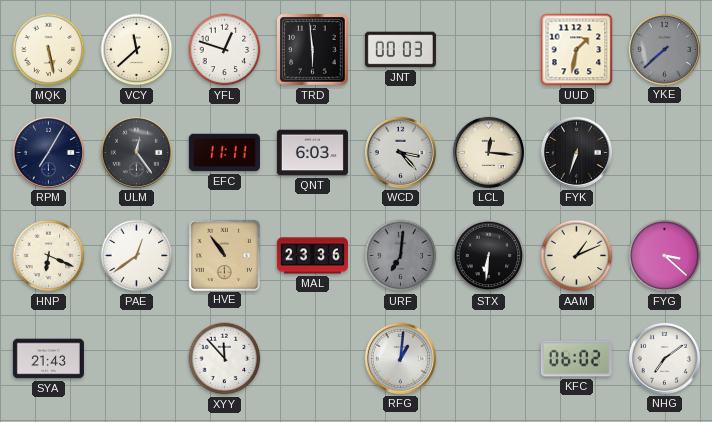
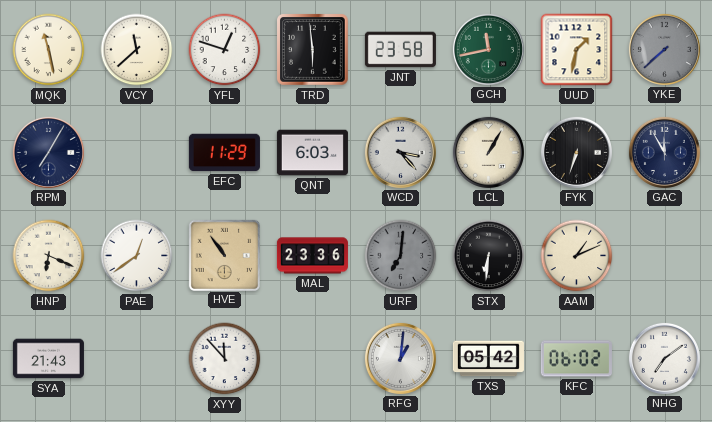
MQK: 5:28 -> 11:28
JNT: 00:03 -> 23:58
GCH: none -> 11:43
ULM: 12:24 -> none
EFC: 11:11 -> 11:29
LCL: 12:16 -> 1:05
GAC: none -> 11:55
FYG: 3:22 -> none
TXS: none -> 05:42
